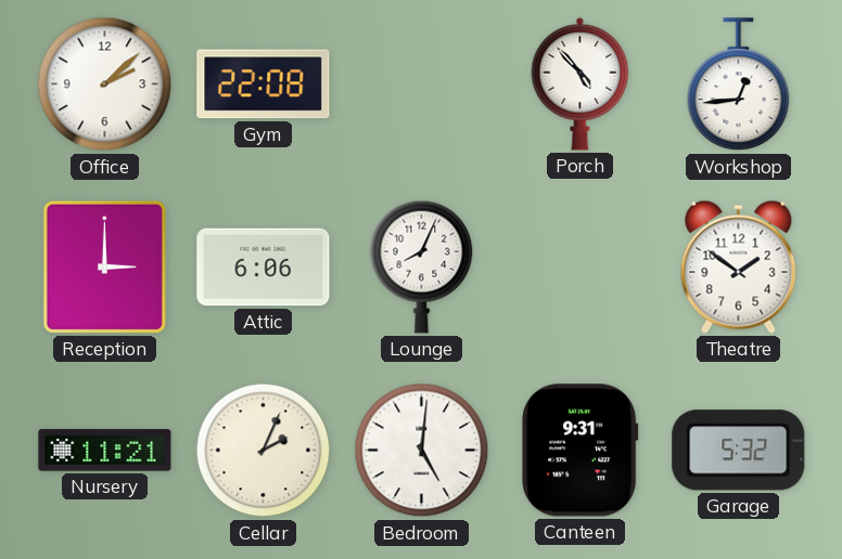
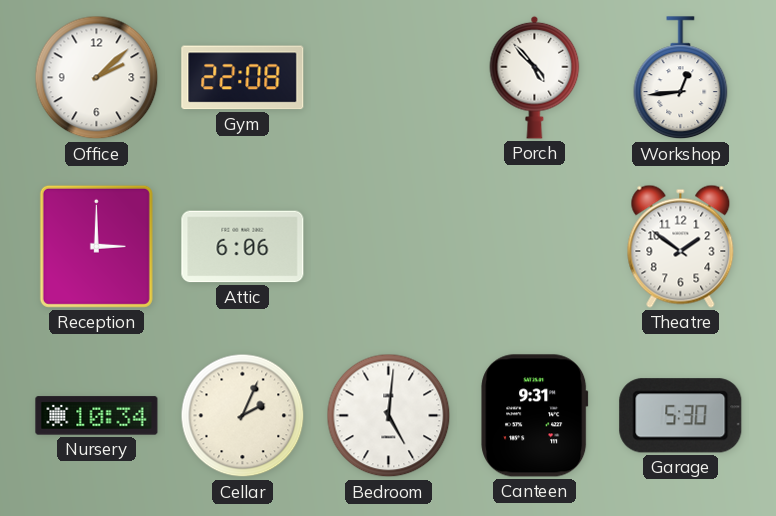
Lounge: 8:04 -> none
Nursery: 11:21 -> 10:34
Garage: 5:32 -> 5:30
